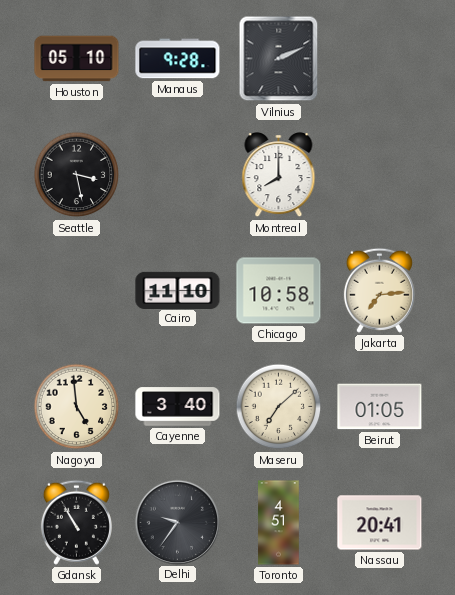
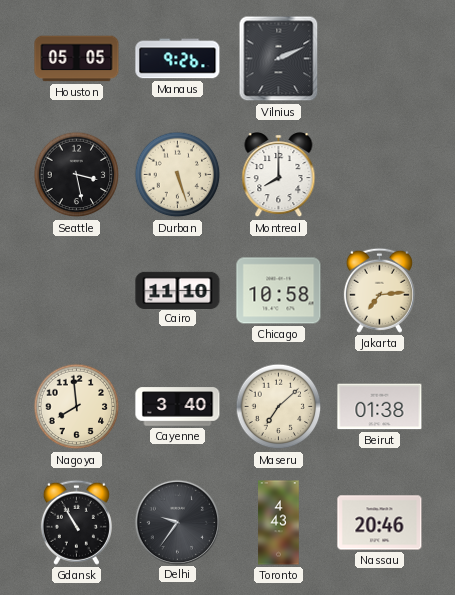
Houston: 05:10 -> 05:05
Manaus: 9:28 -> 9:26
Durban: none -> 5:27
Nagoya: 4:59 -> 7:59
Beirut: 01:05 -> 01:38
Toronto: 4:51 -> 4:43
Nassau: 20:41 -> 20:46
